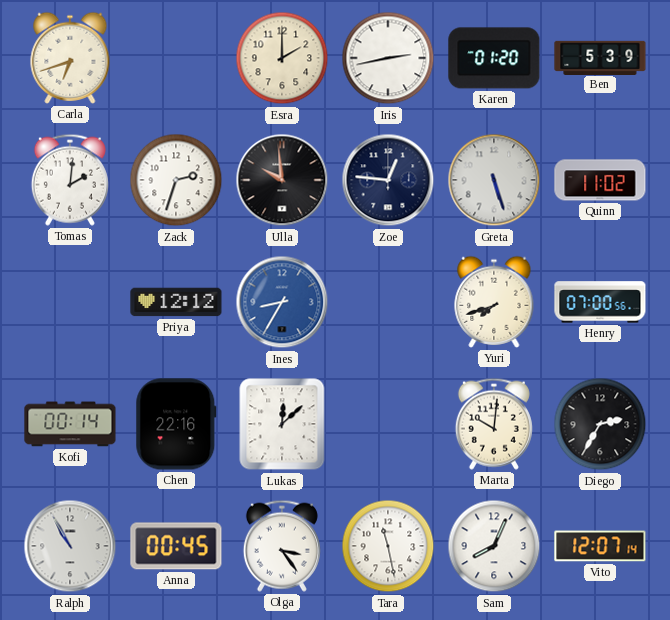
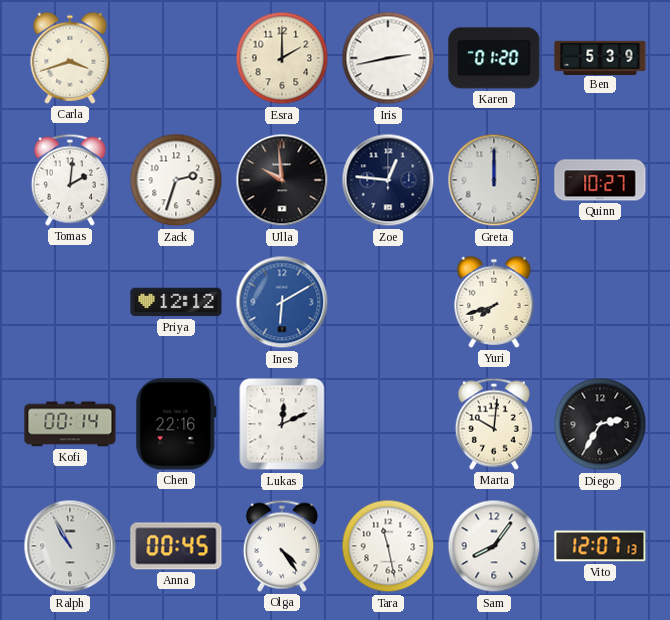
Carla: 6:42 -> 3:42
Greta: 5:27 -> 12:00
Quinn: 11:02 -> 10:27
Ines: 8:35 -> 6:10
Henry: 07:00 -> none
Lukas: 12:08 -> 12:11
Olga: 3:24 -> 4:24
Sam: 8:04 -> 8:06
Vito: 12:07:14 -> 12:07:13
